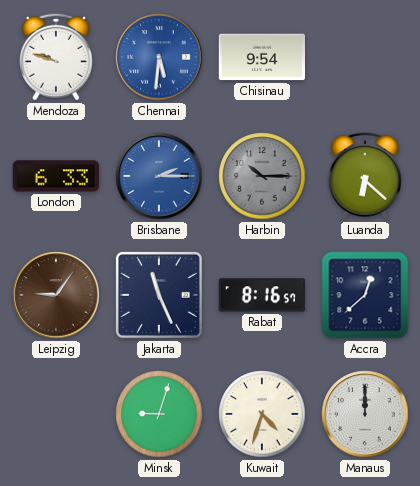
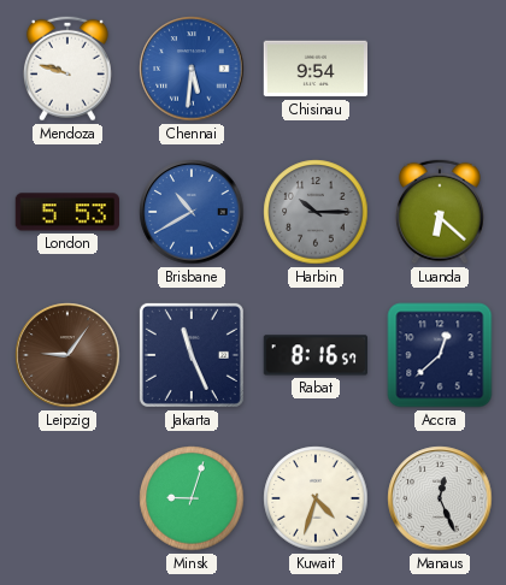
London: 6:33 -> 5:53
Brisbane: 2:15 -> 10:40
Manaus: 12:00 -> 12:26
